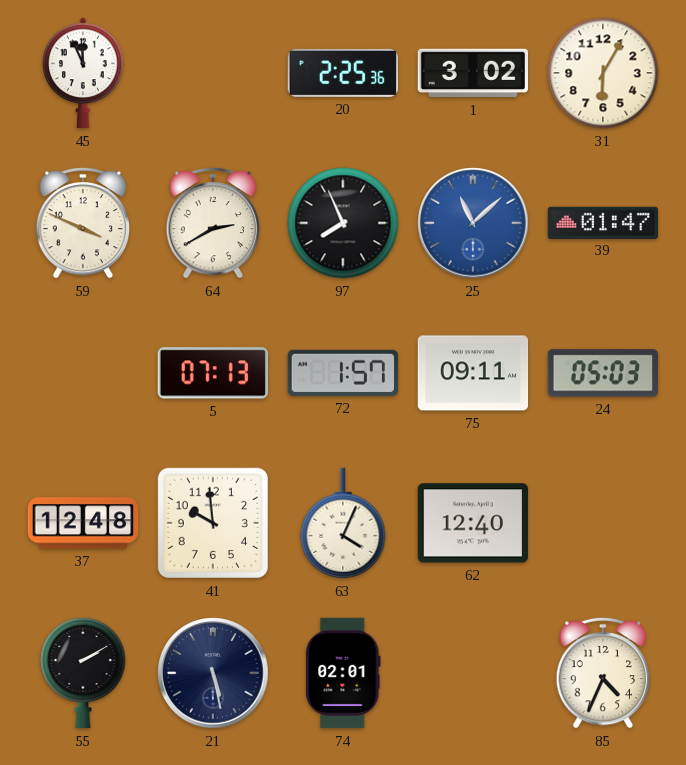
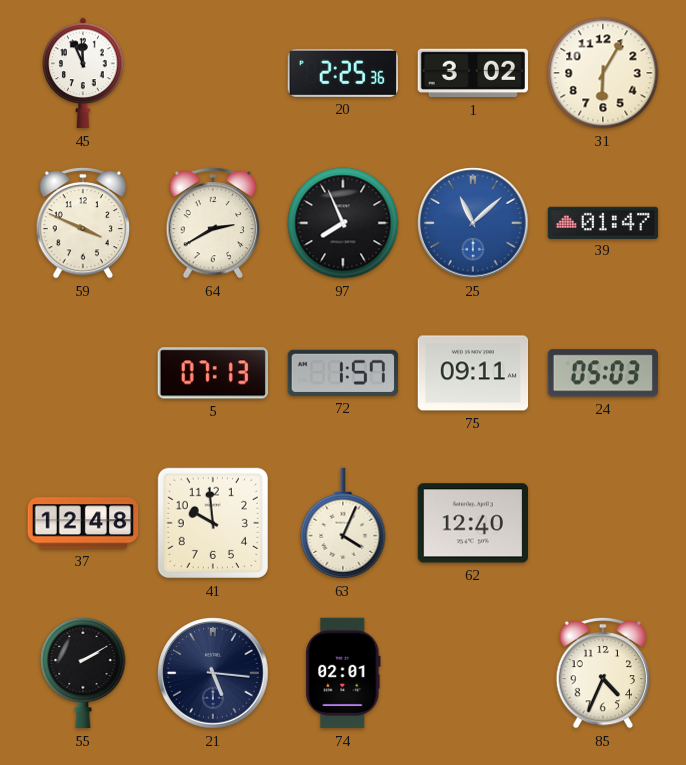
21: 5:28 -> 5:16
